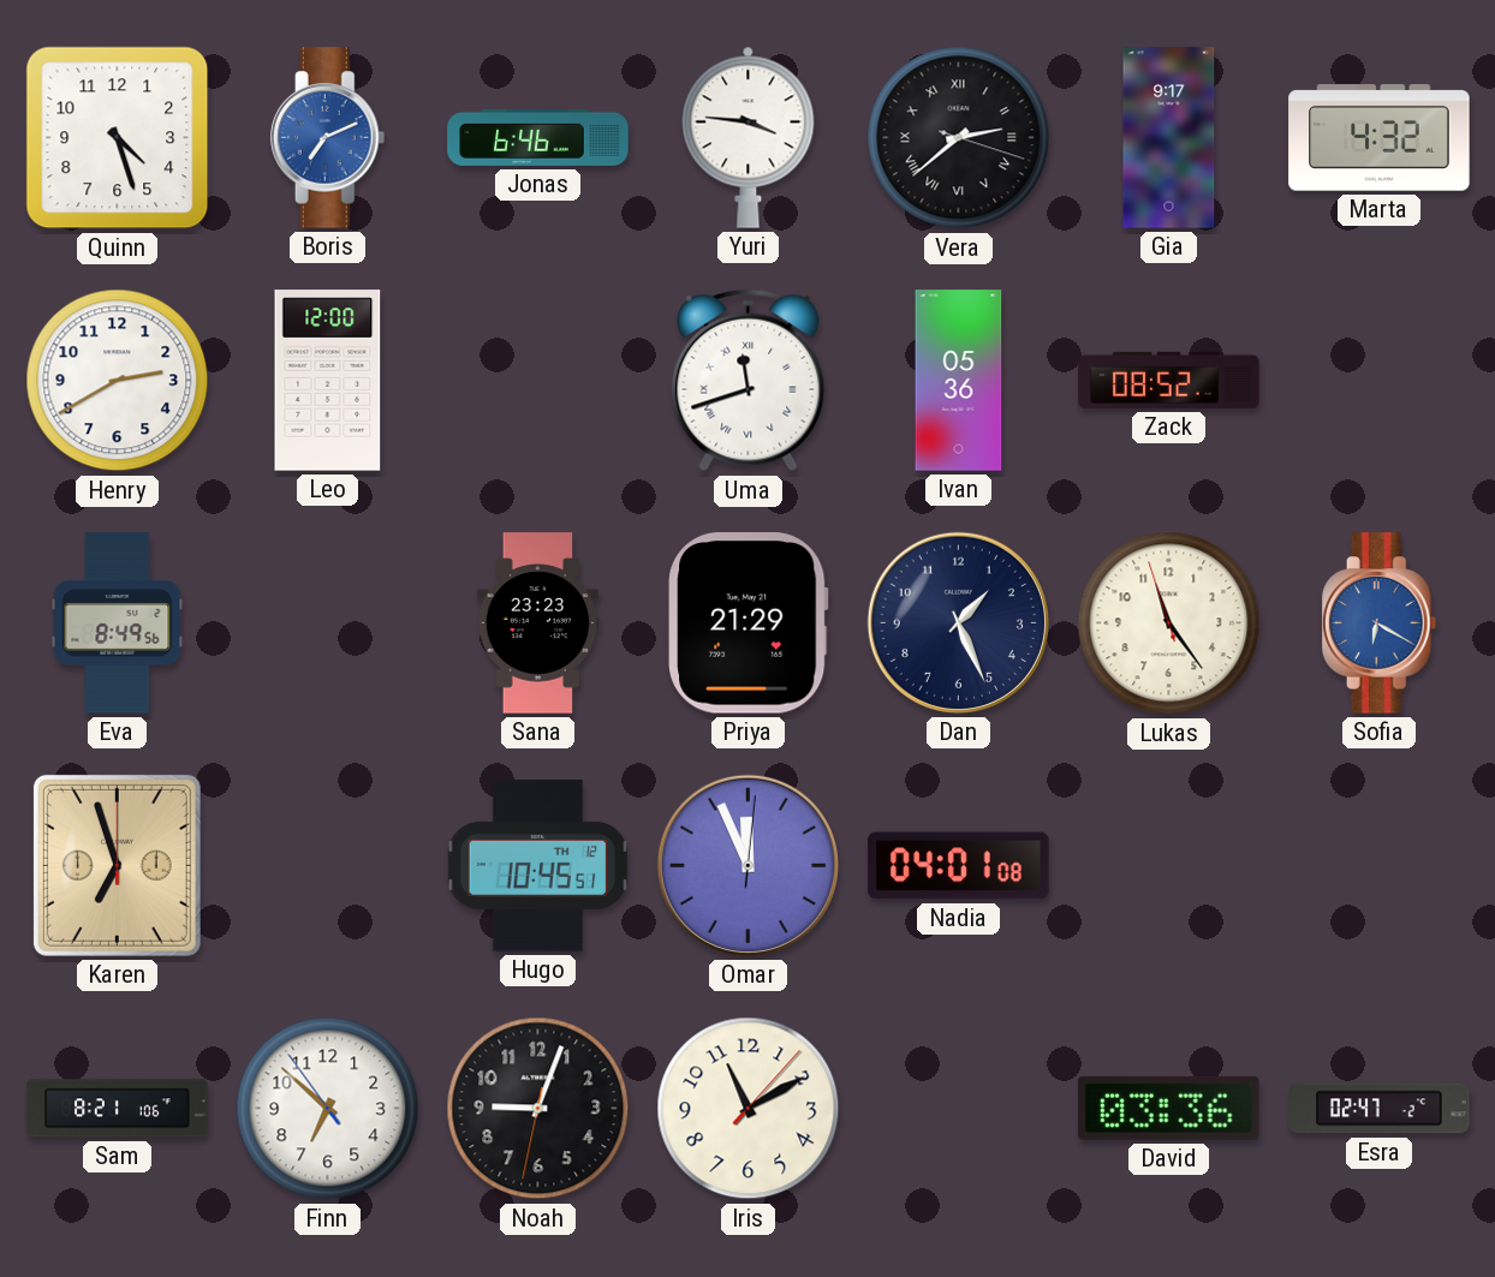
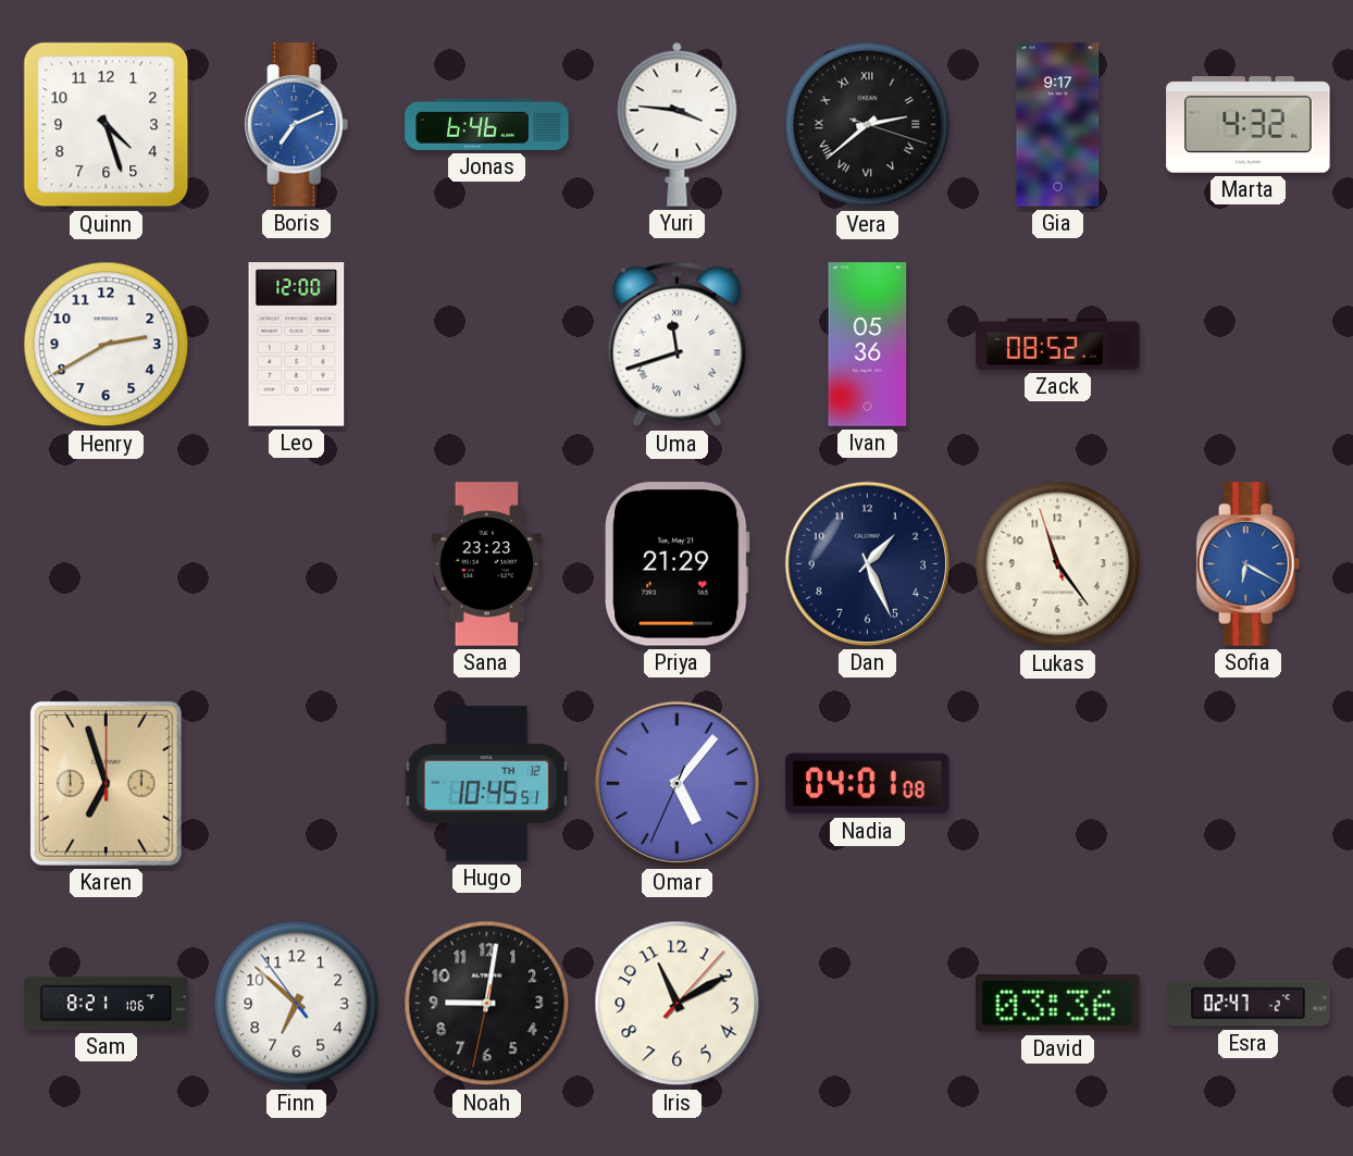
Eva: 8:49 -> none
Omar: 11:56 -> 5:06
Noah: 9:03 -> 9:01
